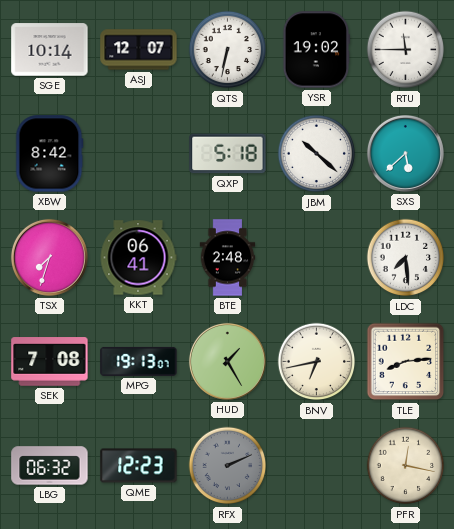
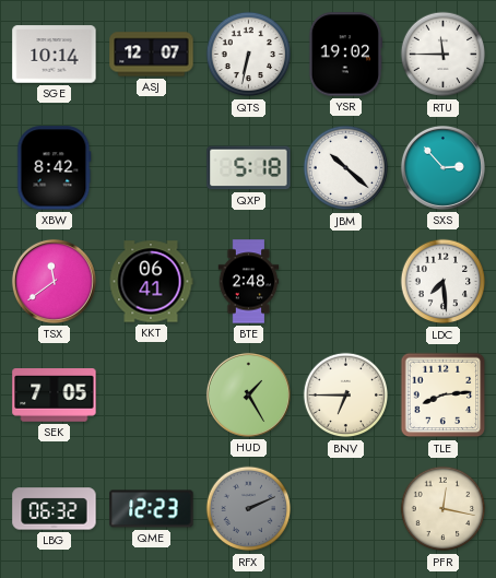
SXS: 5:38 -> 2:53
TSX: 7:33 -> 11:39
SEK: 7:08 -> 7:05
MPG: 19:13 -> none
BNV: 6:43 -> 6:45
